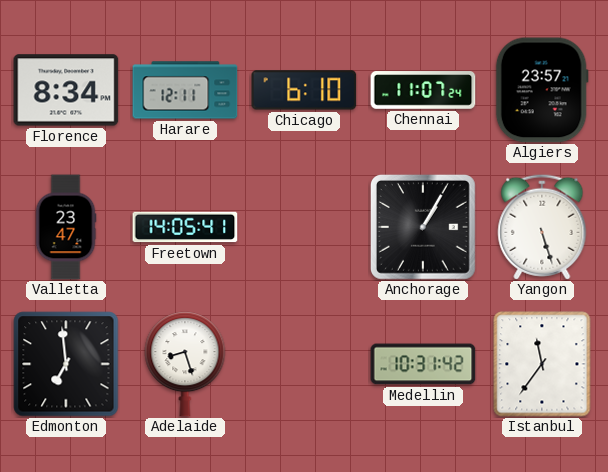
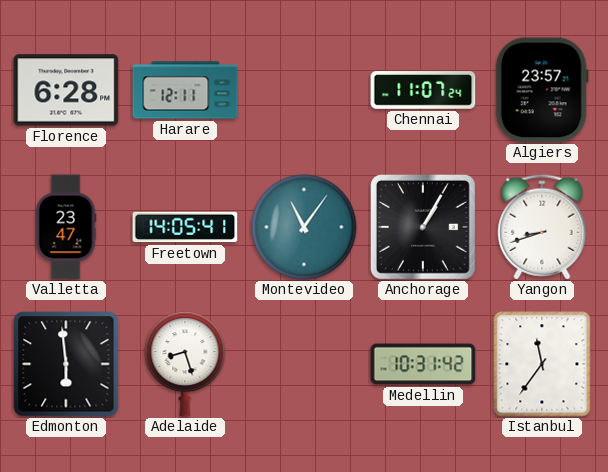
Florence: 8:34 -> 6:28
Chicago: 6:10 -> none
Montevideo: none -> 11:06
Yangon: 5:27 -> 8:42
Edmonton: 6:59 -> 5:59
